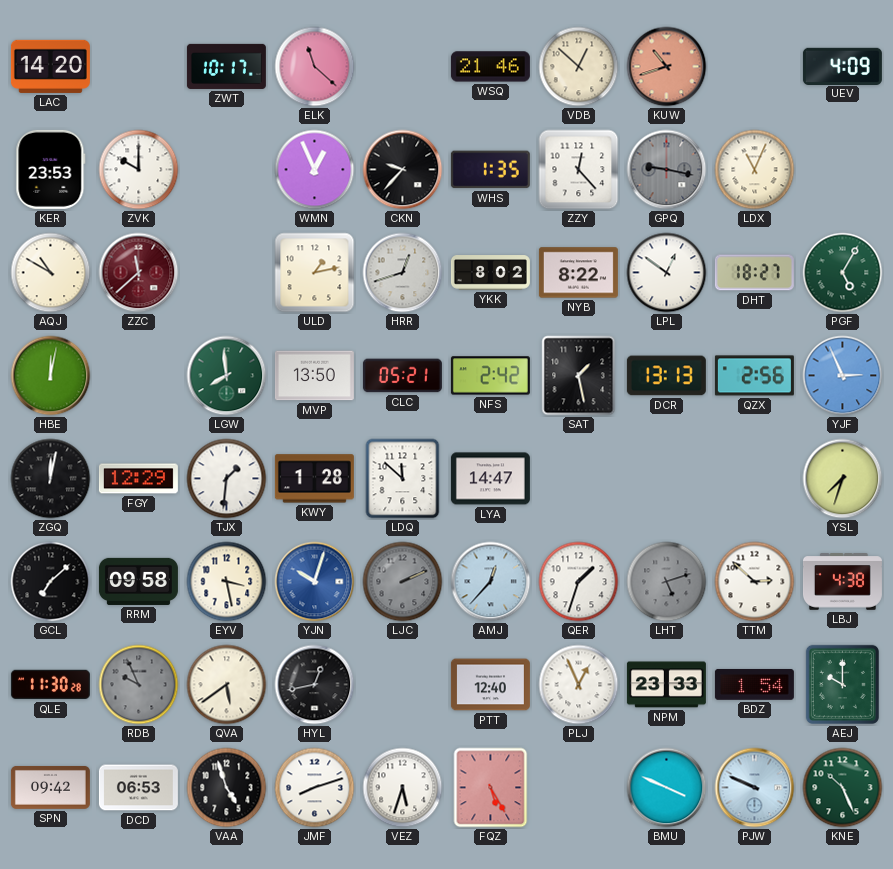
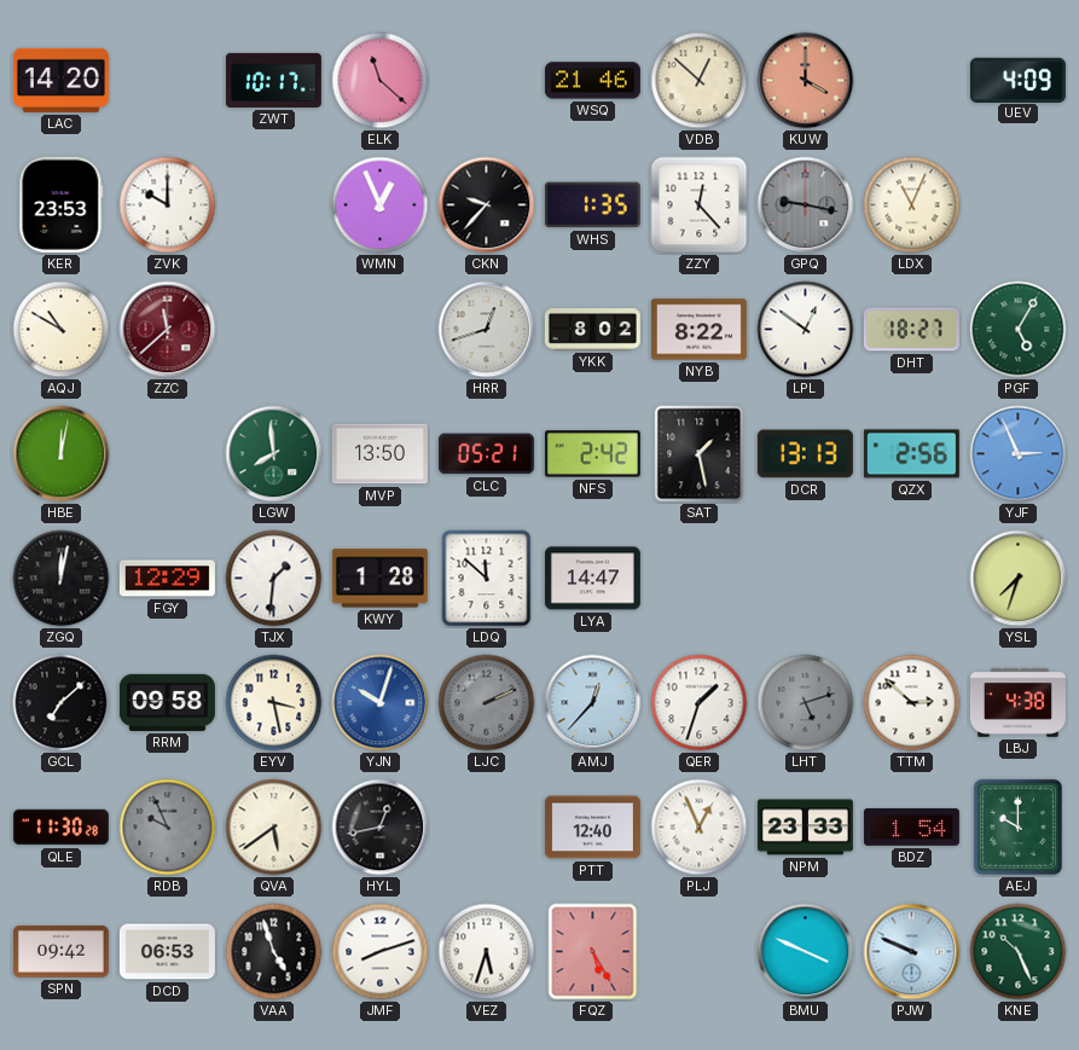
KUW: 10:42 -> 4:00
ULD: 1:13 -> none
